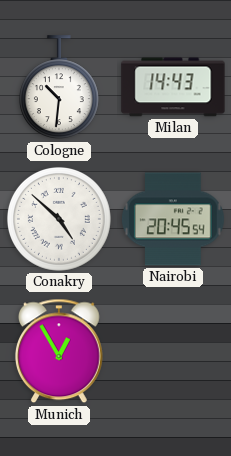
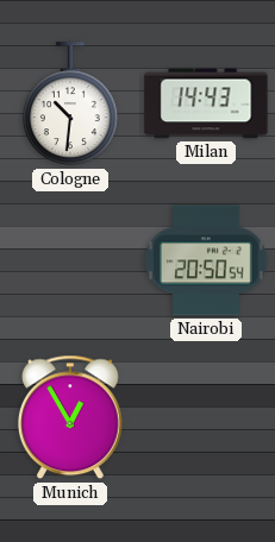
Conakry: 4:52 -> none
Nairobi: 20:45 -> 20:50
